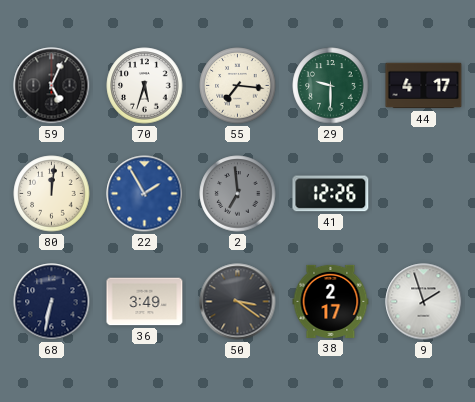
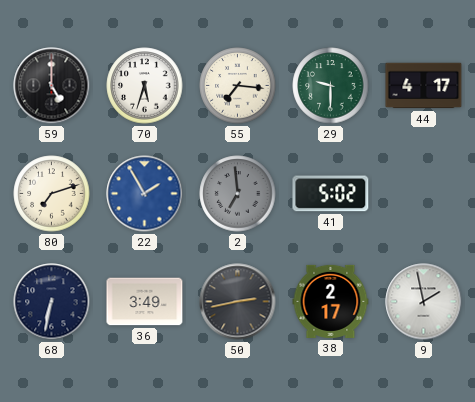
59: 5:04 -> 5:00
80: 12:01 -> 7:12
41: 12:26 -> 5:02
50: 3:21 -> 2:43
9: 1:57 -> 1:58
